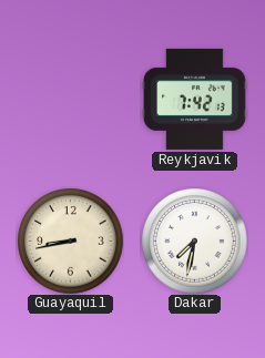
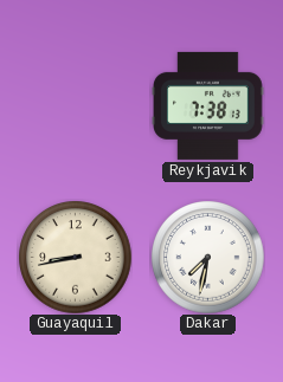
Reykjavik: 7:42 -> 7:38
